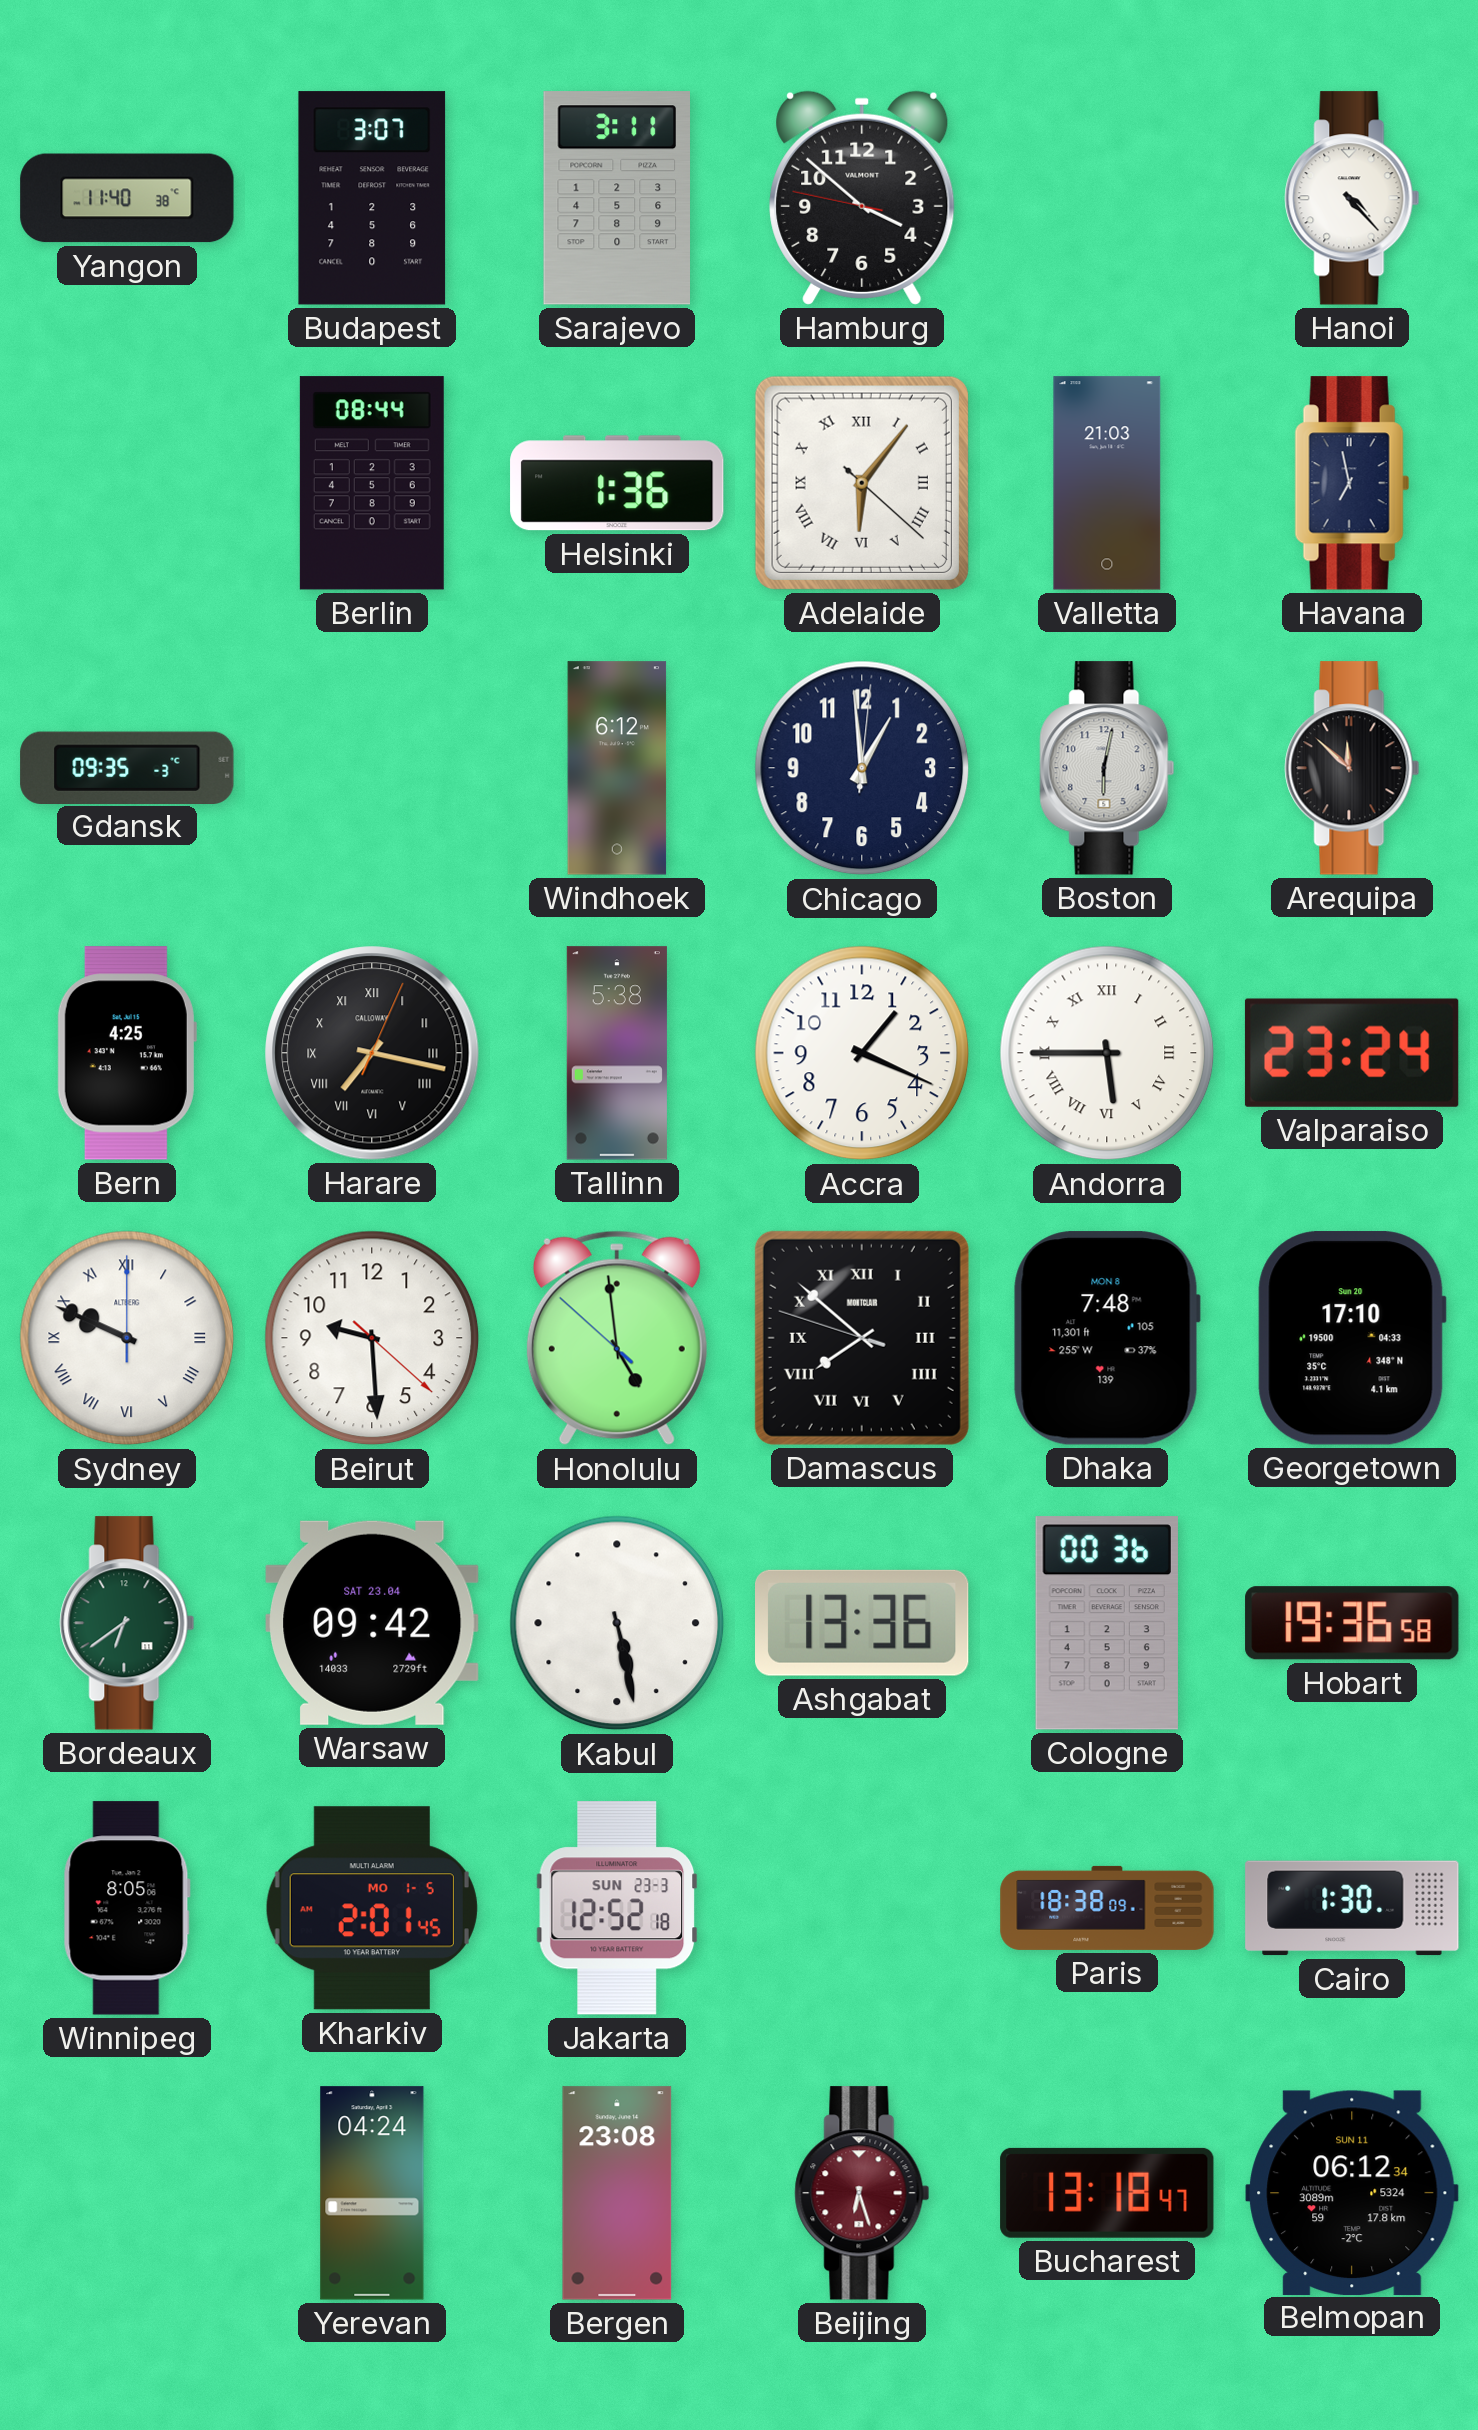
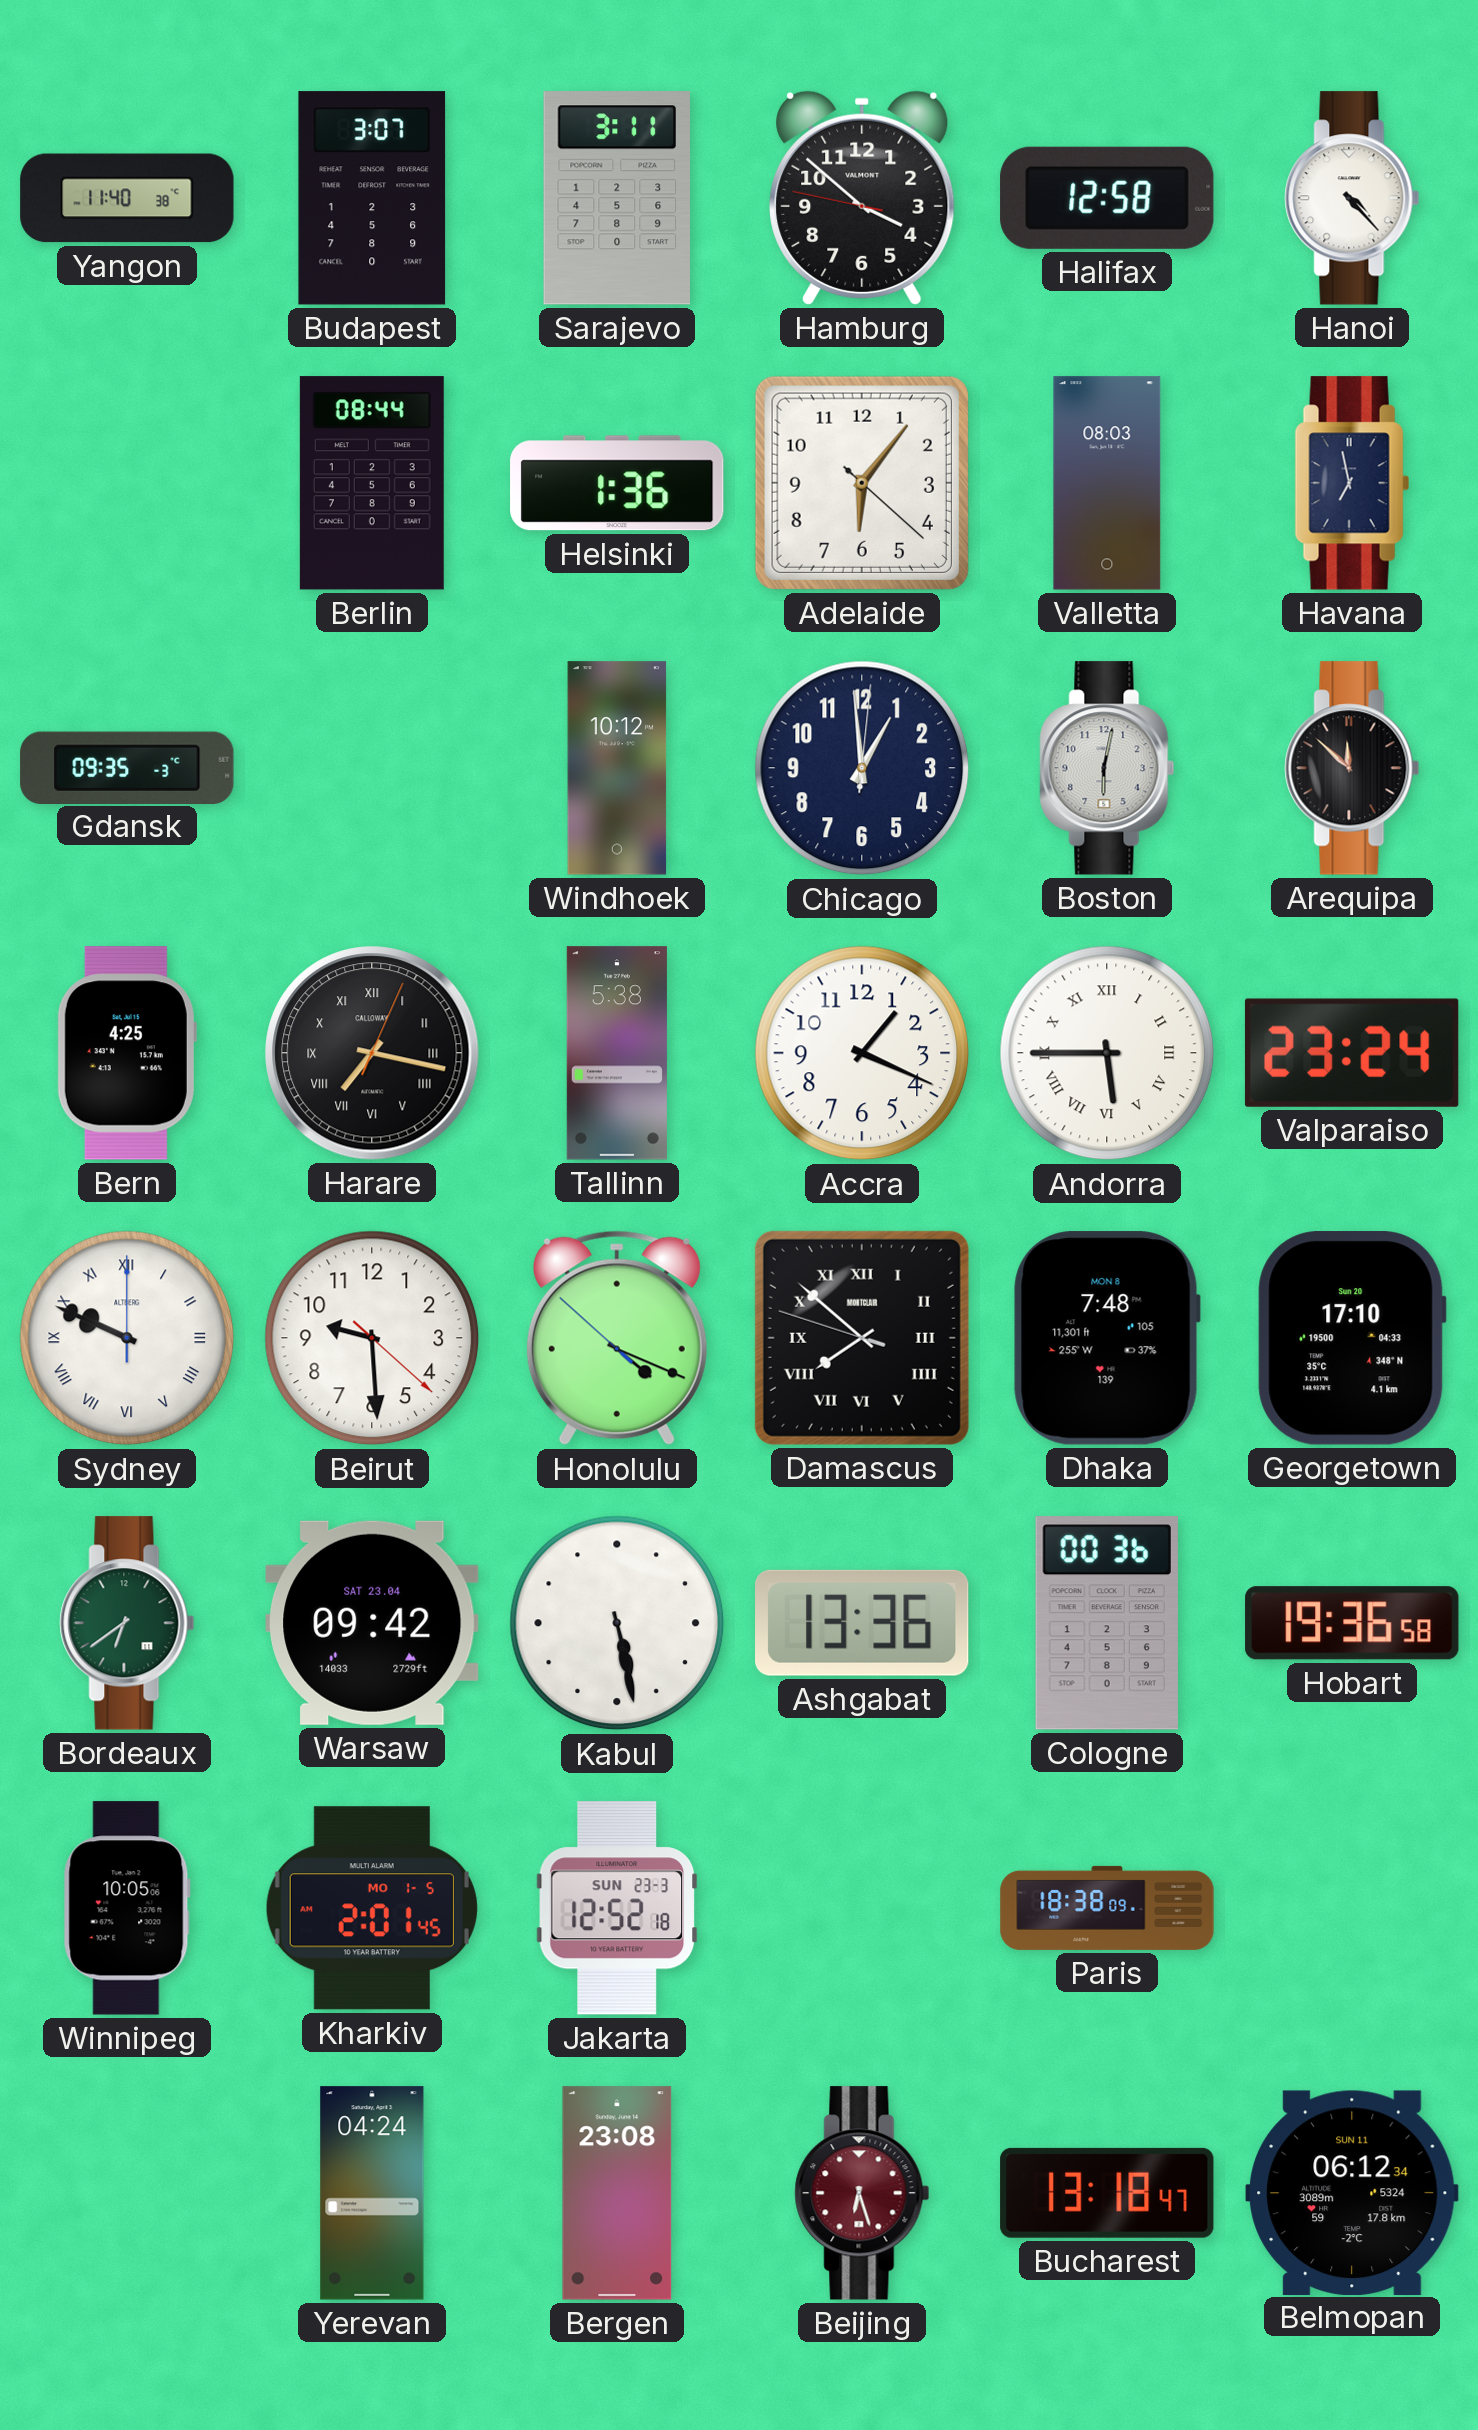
Halifax: none -> 12:58
Adelaide numerals: Roman -> Arabic
Valletta: 21:03 -> 08:03
Windhoek: 6:12 -> 10:12
Honolulu: 4:58 -> 4:18
Winnipeg: 8:05 -> 10:05
Cairo: 1:30 -> none
